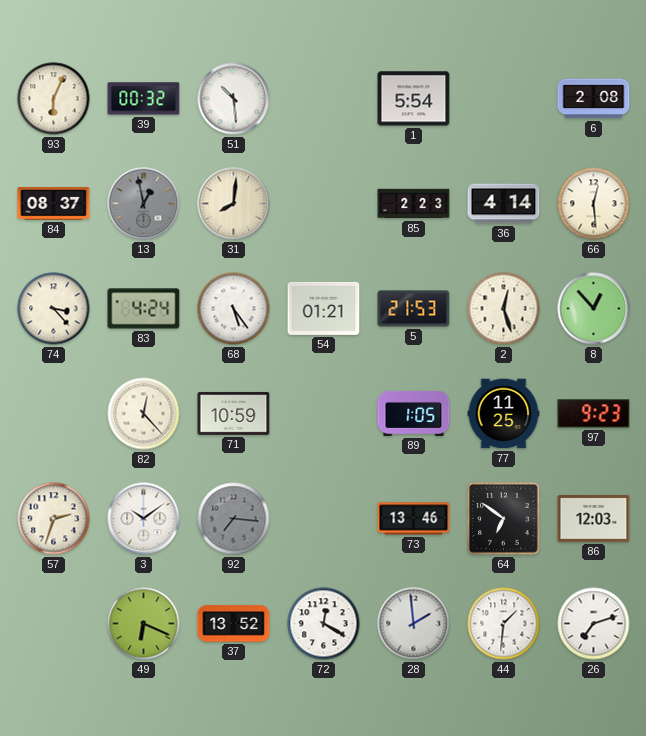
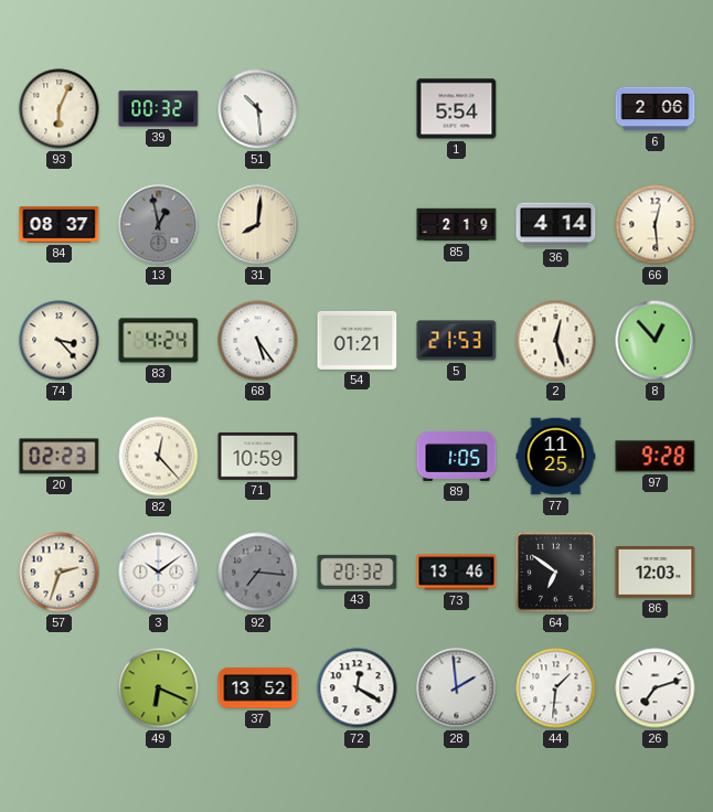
6: 2:08 -> 2:06
85: 2:23 -> 2:19
20: none -> 02:23
97: 9:23 -> 9:28
43: none -> 20:32
